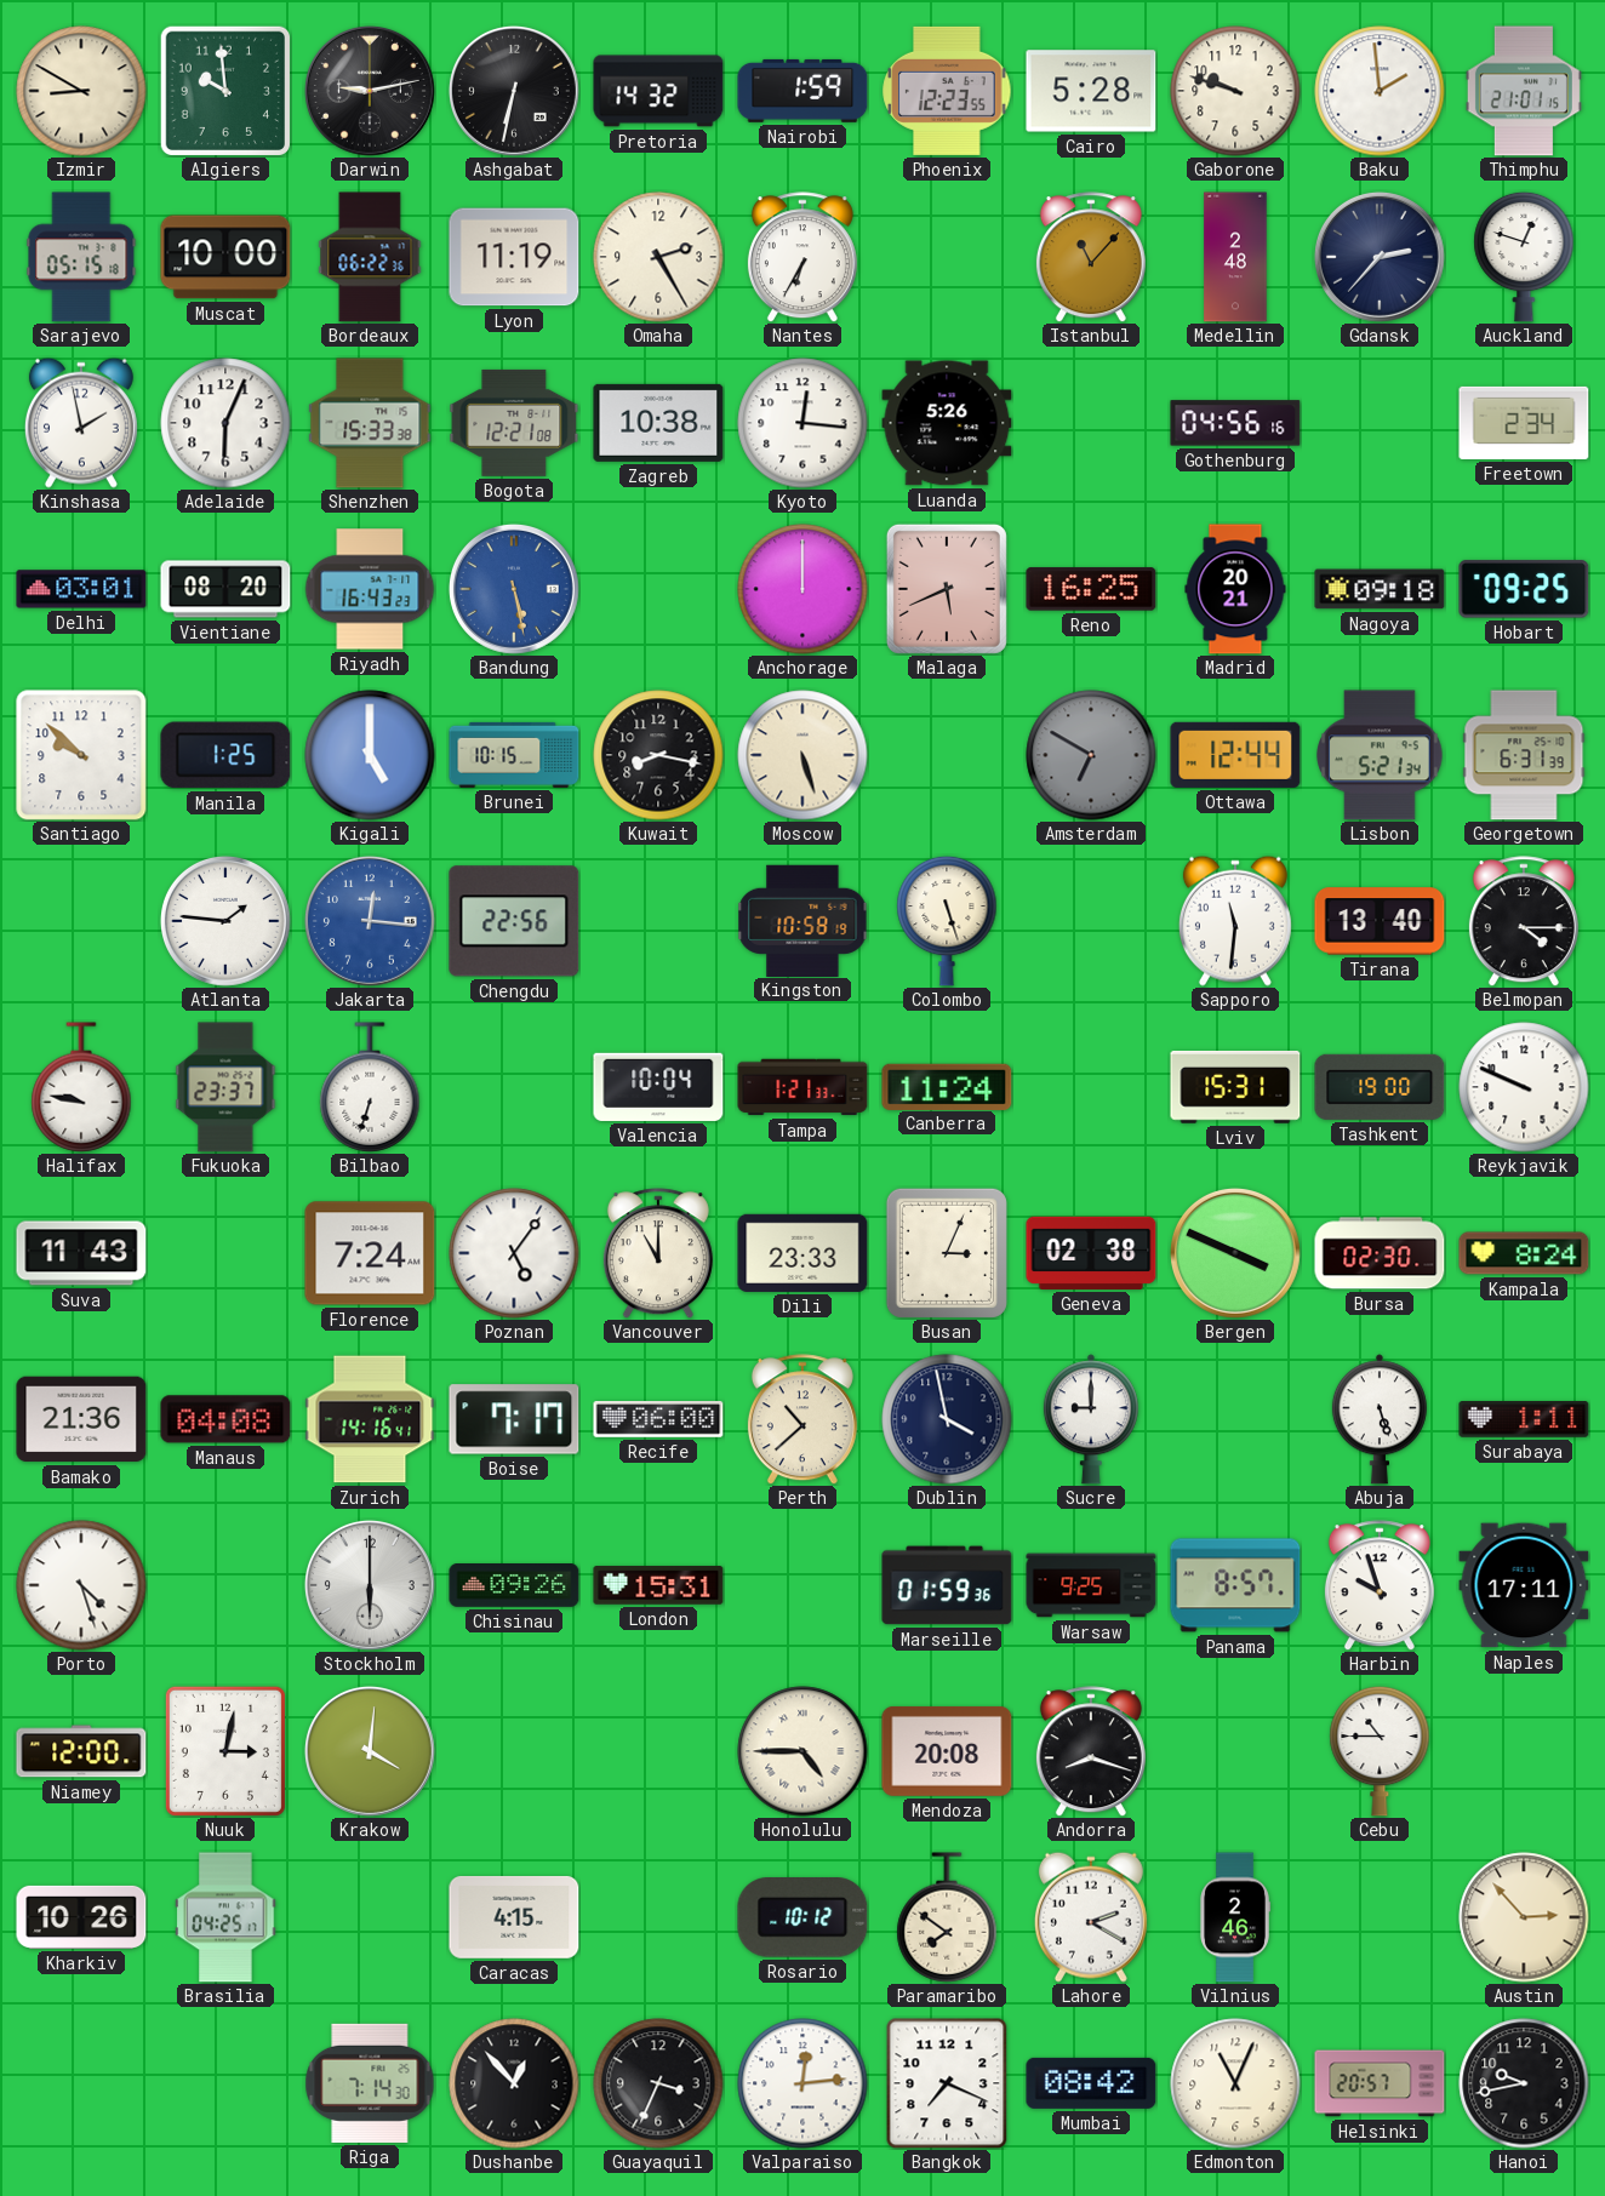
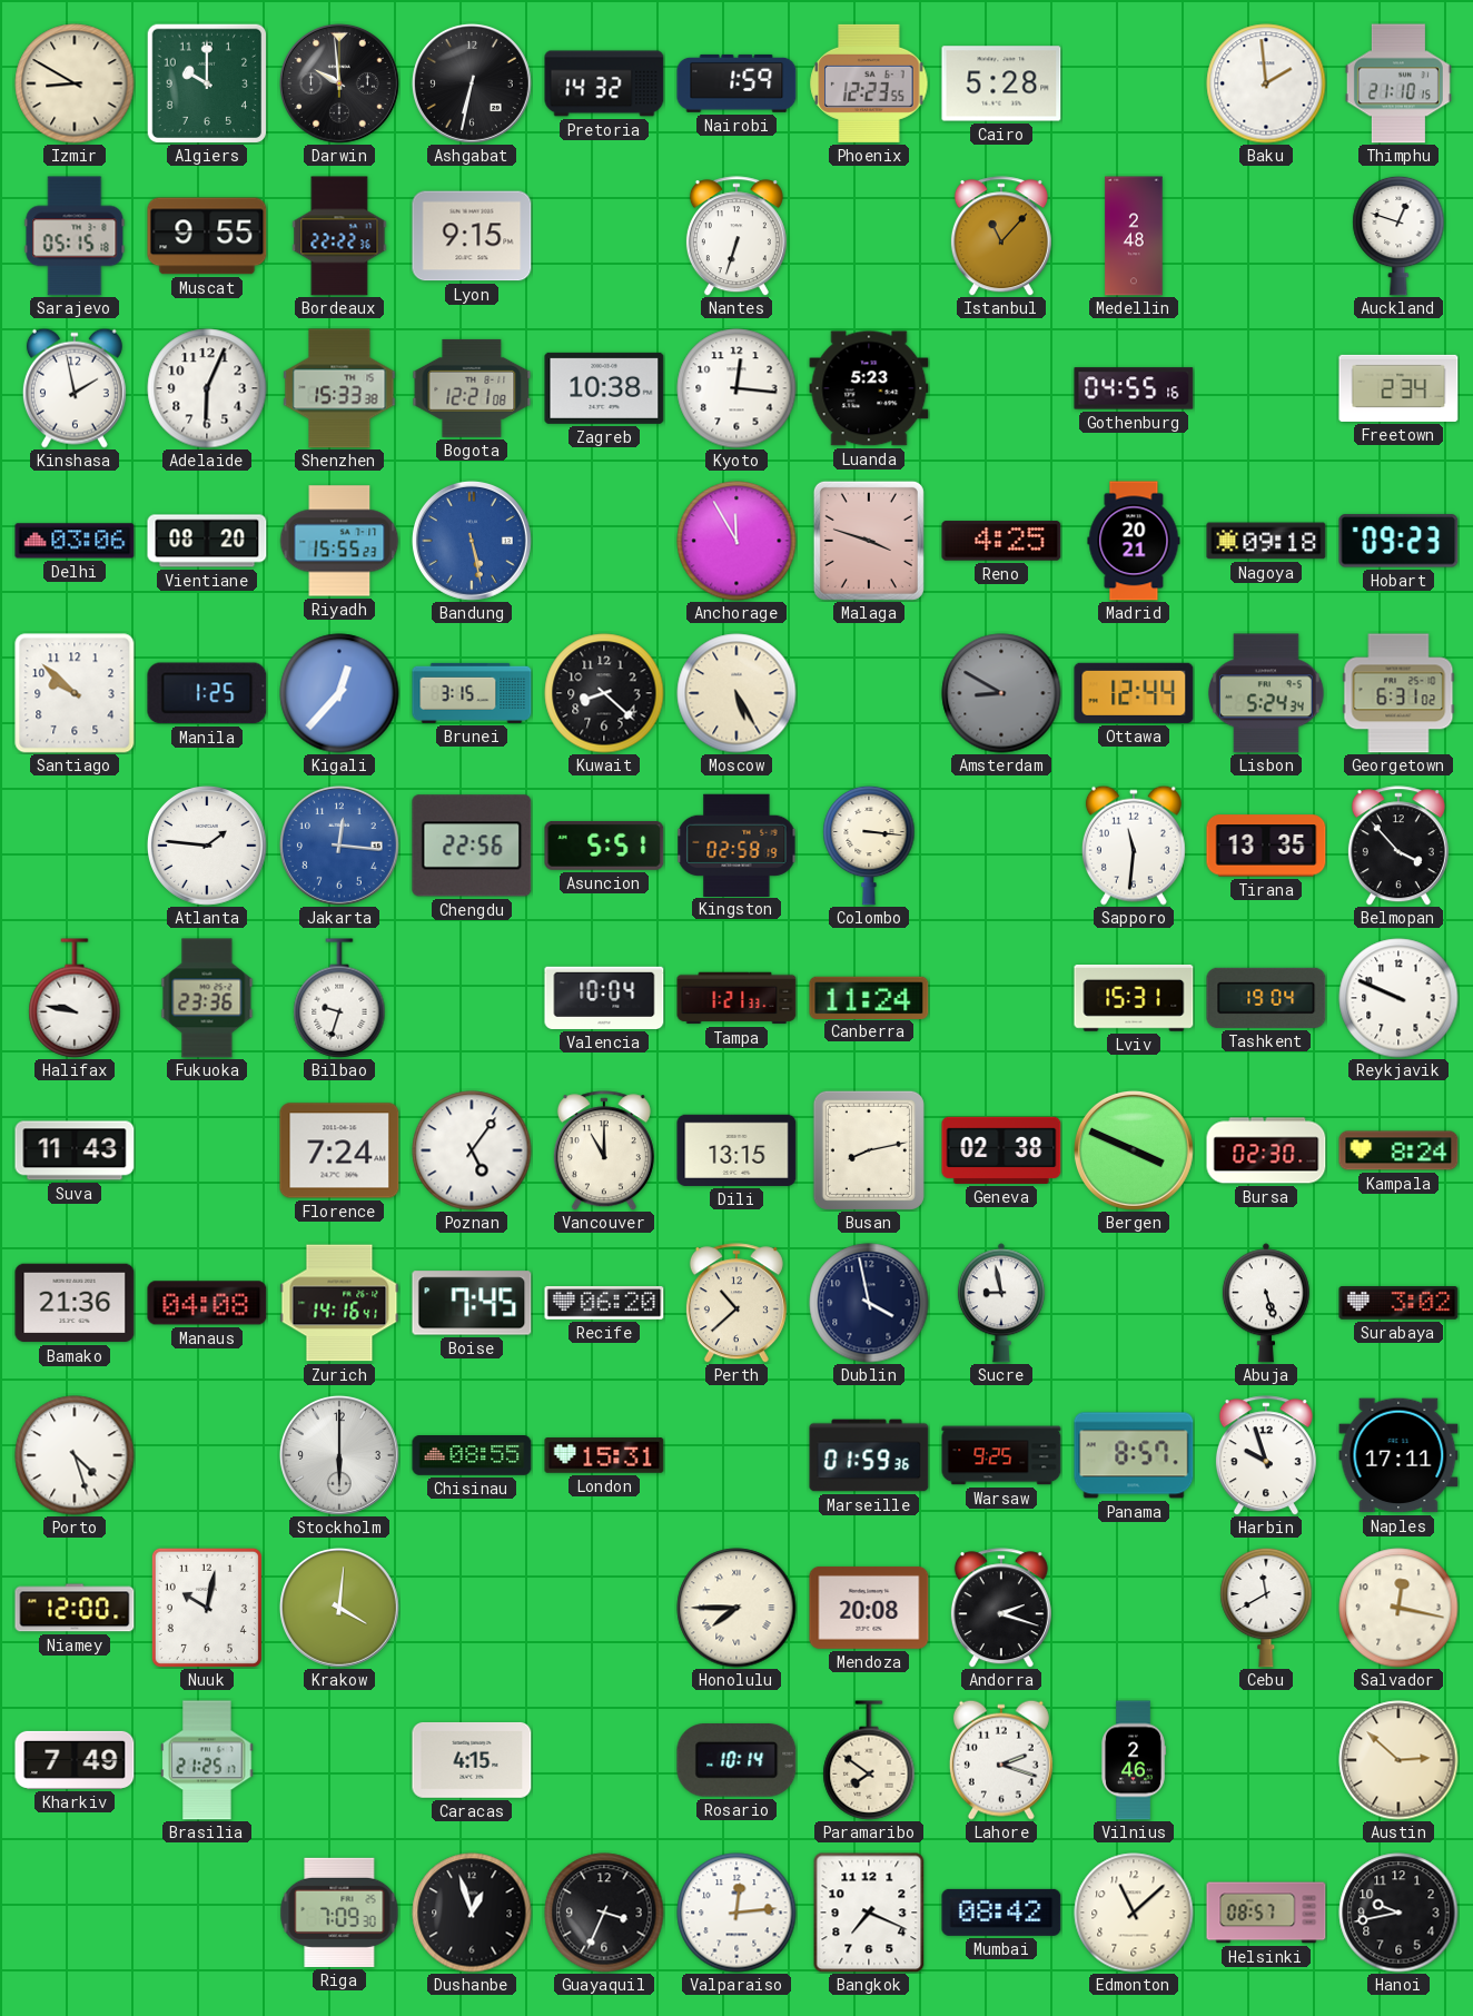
Algiers: 9:59 -> 10:00
Darwin: 9:13 -> 9:59
Gaborone: 9:48 -> none
Thimphu: 21:01 -> 21:10
Muscat: 10:00 -> 9:55
Bordeaux: 06:22 -> 22:22
Lyon: 11:19 -> 9:15
Omaha: 2:25 -> none
Nantes: 6:35 -> 6:33
Gdansk: 2:37 -> none
Luanda: 5:26 -> 5:23
Gothenburg: 04:56 -> 04:55
Delhi: 03:01 -> 03:06
Riyadh: 16:43 -> 15:55
Anchorage: 12:00 -> 11:55
Malaga: 5:41 -> 3:48
Reno: 16:25 -> 4:25
Hobart: 09:25 -> 09:23
Kigali: 5:00 -> 12:37
Brunei: 10:15 -> 3:15
Kuwait: 8:17 -> 8:22
Moscow: 5:27 -> 5:25
Amsterdam: 6:50 -> 8:50
Lisbon: 5:21 -> 5:24
Georgetown: 6:31:39 -> 6:31:02
Asuncion: none -> 5:51
Kingston: 10:58 -> 02:58
Colombo: 5:27 -> 3:16
Tirana: 13:40 -> 13:35
Belmopan: 4:15 -> 3:53
Fukuoka: 23:37 -> 23:36
Bilbao: 6:33 -> 9:33
Tashkent: 19:00 -> 19:04
Dili: 23:33 -> 13:15
Busan: 3:04 -> 8:13
Boise: 7:17 -> 7:45
Recife: 06:00 -> 06:20
Sucre: 9:00 -> 8:58
Surabaya: 1:11 -> 3:02
Chisinau: 09:26 -> 08:55
Nuuk: 3:02 -> 10:02
Honolulu: 4:45 -> 7:45
Andorra: 8:18 -> 2:18
Cebu: 10:45 -> 11:40
Salvador: none -> 12:17
Kharkiv: 10:26 -> 7:49
Brasilia: 04:25 -> 21:25
Rosario: 10:12 -> 10:14
Lahore: 2:20 -> 2:18
Austin: 2:53 -> 2:52
Riga: 7:14 -> 7:09
Dushanbe: 12:53 -> 12:57
Edmonton: 11:04 -> 11:08
Helsinki: 20:57 -> 08:57
